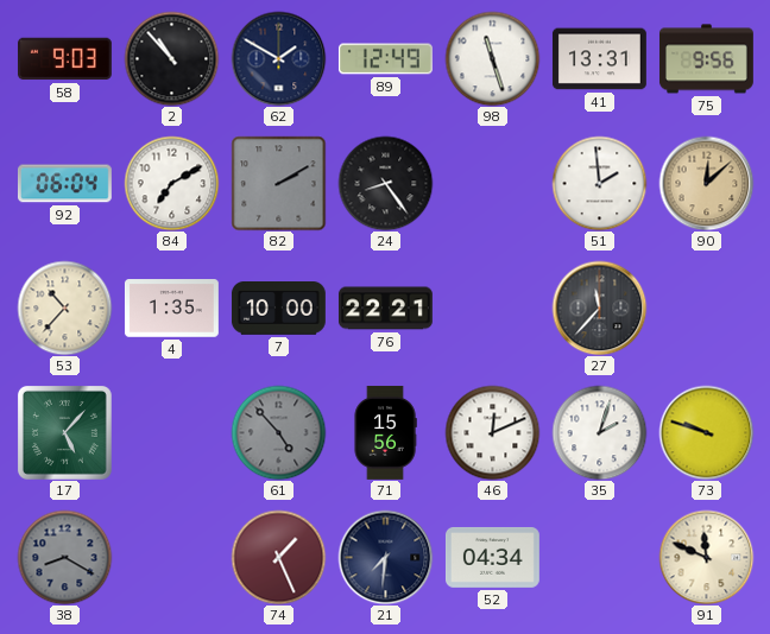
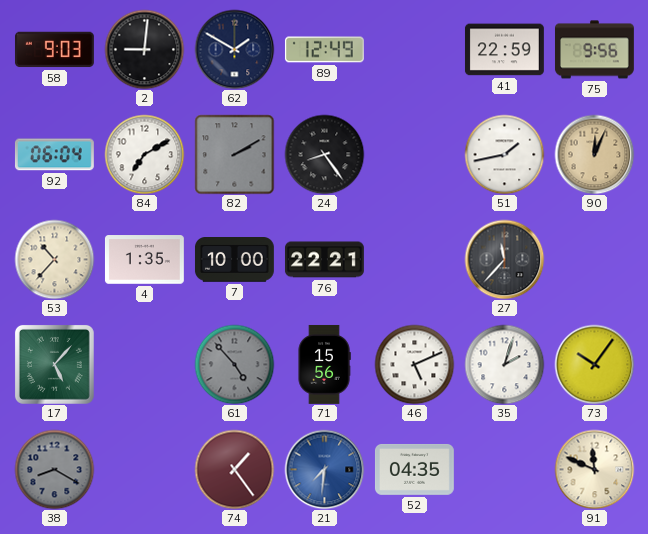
2: 10:53 -> 9:01
98: 11:27 -> none
41: 13:31 -> 22:59
51: 1:59 -> 1:43
90: 12:08 -> 12:04
46: 12:11 -> 5:11
73: 9:48 -> 10:06
74: 1:26 -> 1:24
21 dial: navy -> blue
52: 04:34 -> 04:35
